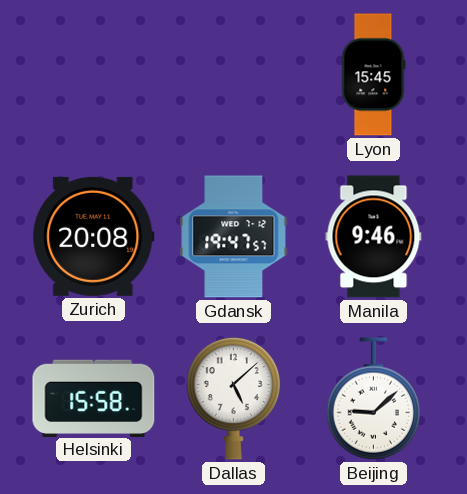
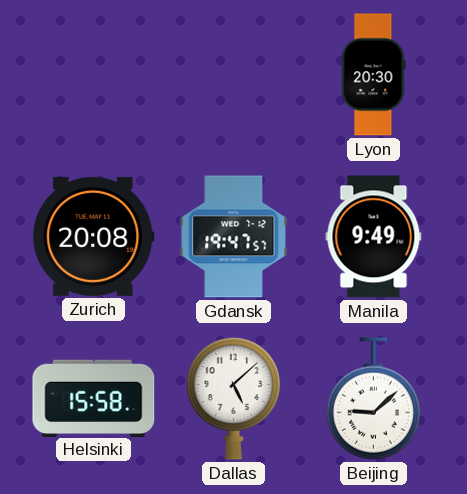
Lyon: 15:45 -> 20:30
Manila: 9:46 -> 9:49
